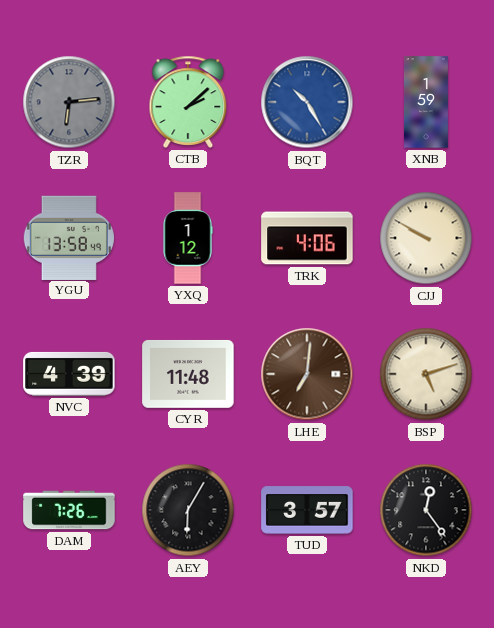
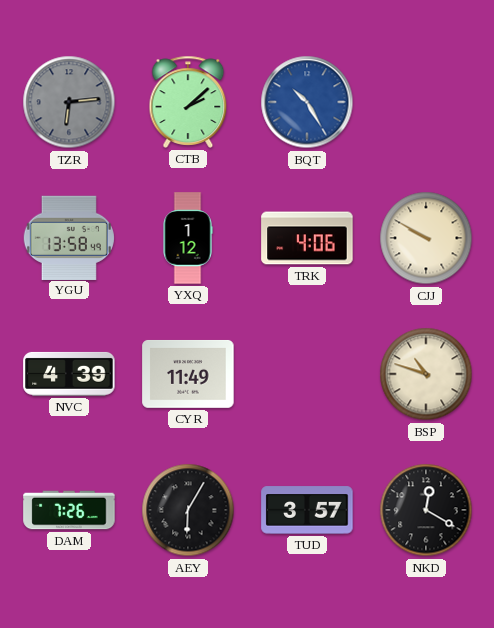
XNB: 1:59 -> none
CYR: 11:48 -> 11:49
LHE: 7:01 -> none
BSP: 5:12 -> 10:48
NKD: 12:24 -> 12:20
